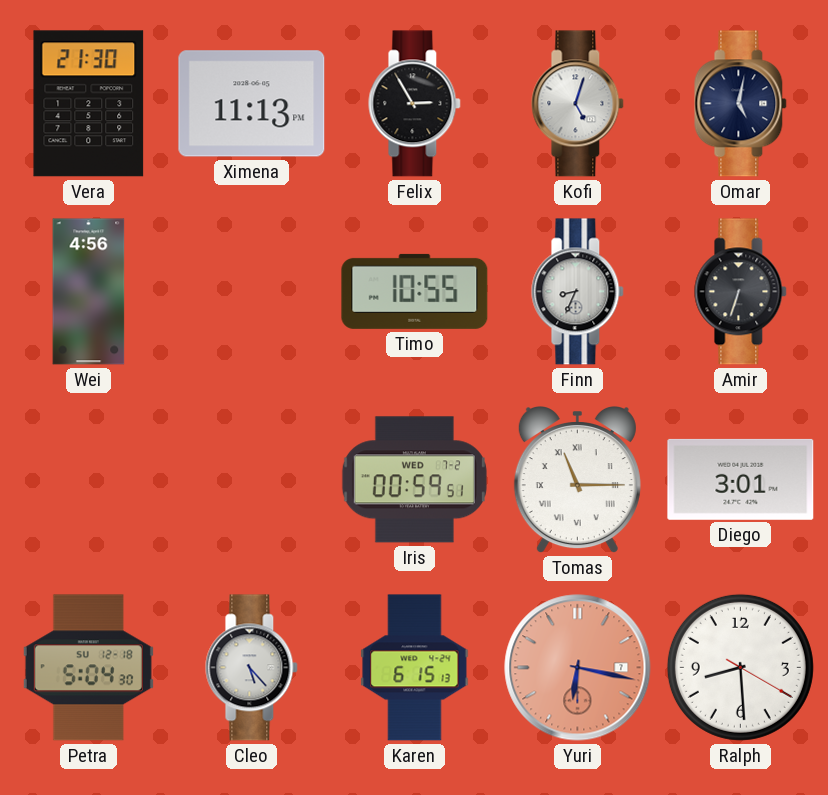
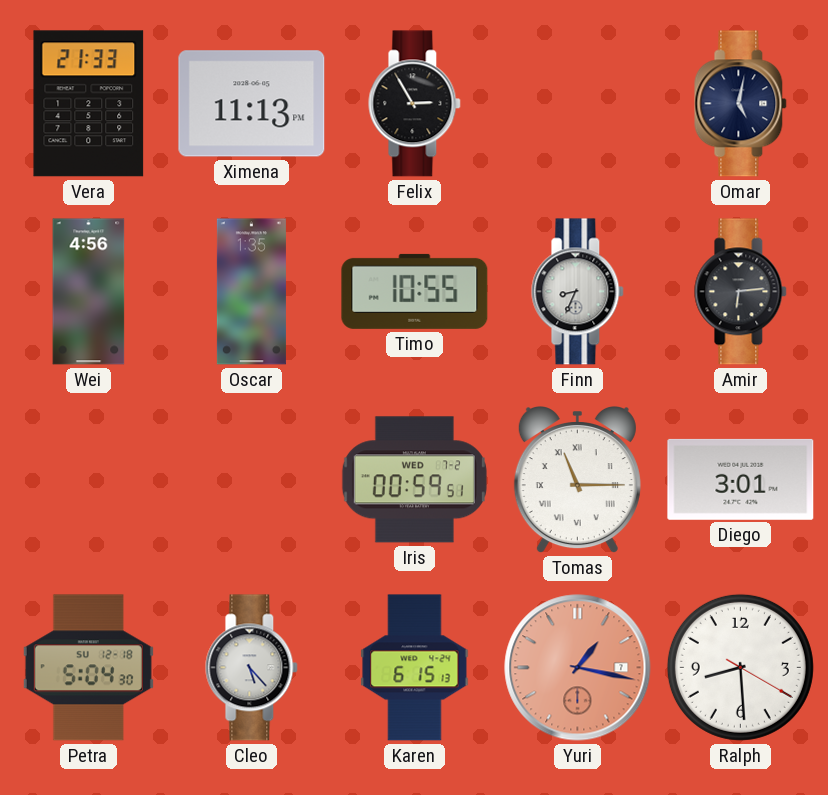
Vera: 21:30 -> 21:33
Kofi: 5:03 -> none
Oscar: none -> 1:35
Amir: 6:33 -> 6:14
Yuri: 6:17 -> 1:17
